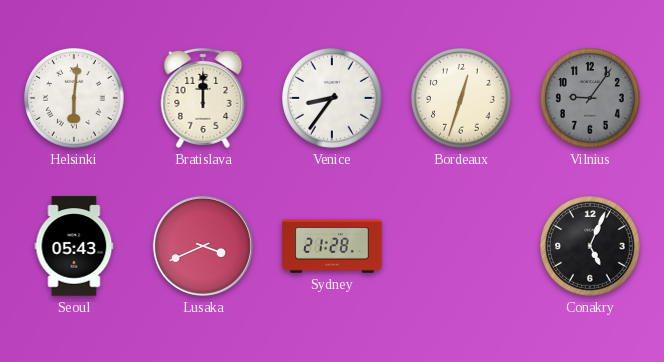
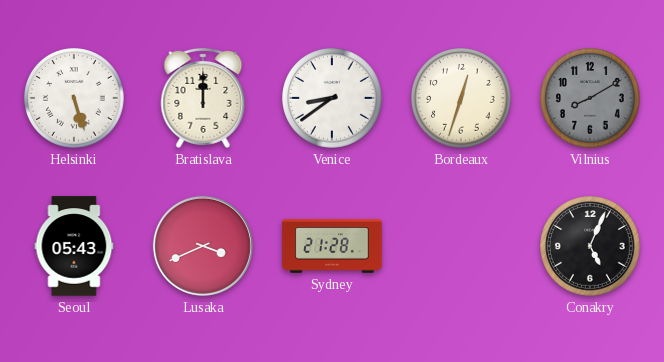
Helsinki: 6:01 -> 5:27
Venice: 8:36 -> 8:39
Vilnius: 9:06 -> 8:10
